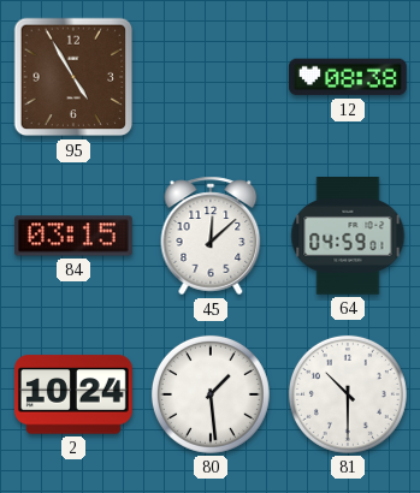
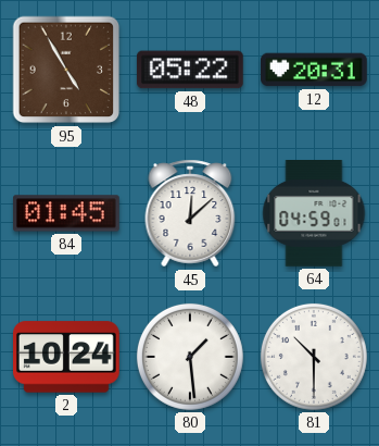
48: none -> 05:22
12: 08:38 -> 20:31
84: 03:15 -> 01:45
